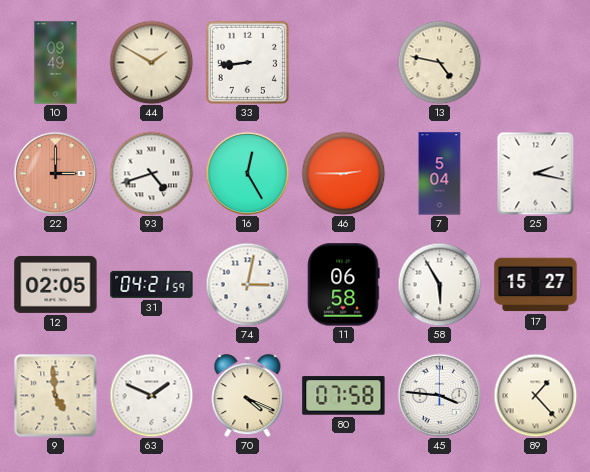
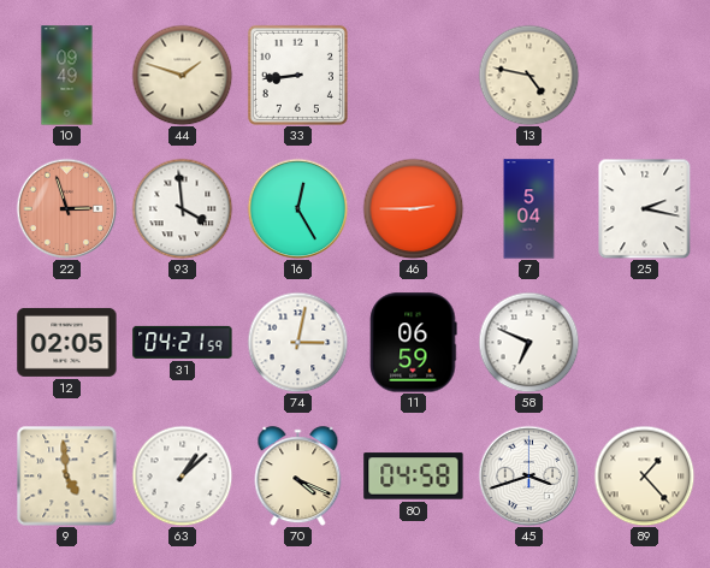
44: 1:50 -> 1:48
22: 3:00 -> 2:57
93: 4:42 -> 3:59
11: 06:58 -> 06:59
58: 5:55 -> 6:49
17: 15:27 -> none
63: 1:49 -> 1:08
80: 07:58 -> 04:58
45: 3:46 -> 3:42
